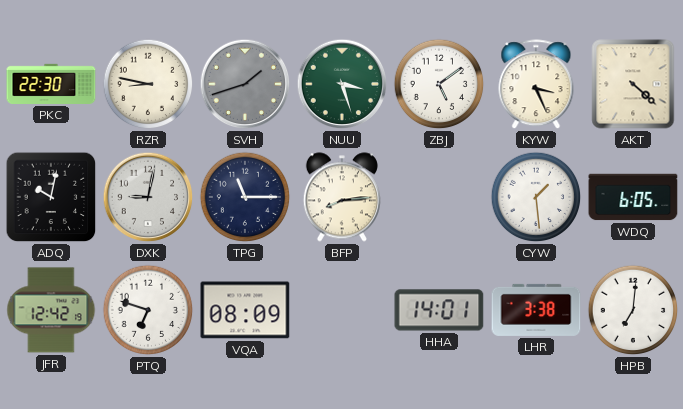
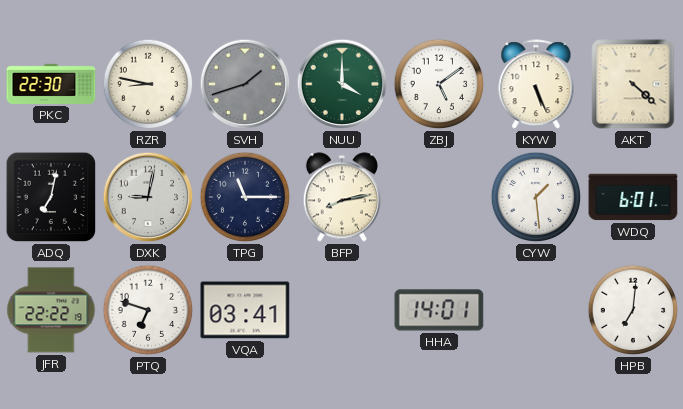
NUU: 3:27 -> 4:00
KYW: 3:26 -> 5:26
ADQ: 10:02 -> 7:02
BFP: 8:14 -> 8:13
WDQ: 6:05 -> 6:01
JFR: 12:42 -> 22:22
VQA: 08:09 -> 03:41
LHR: 3:38 -> none
